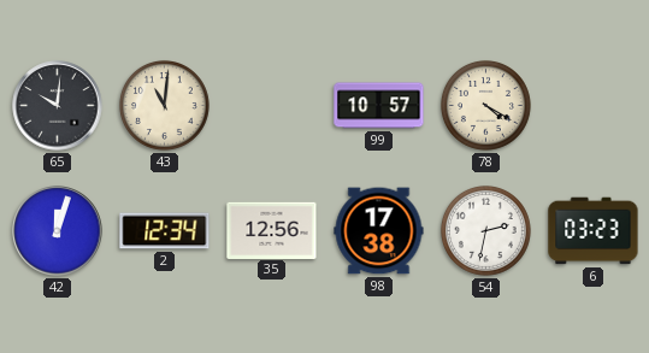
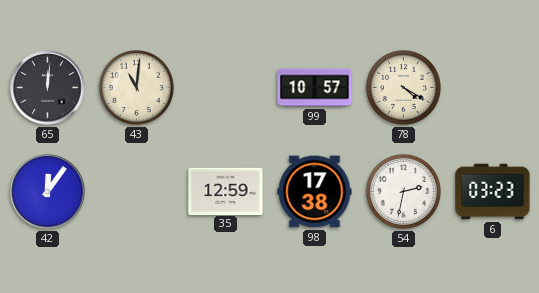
65: 10:01 -> 12:01
42: 12:03 -> 12:06
2: 12:34 -> none
35: 12:56 -> 12:59
